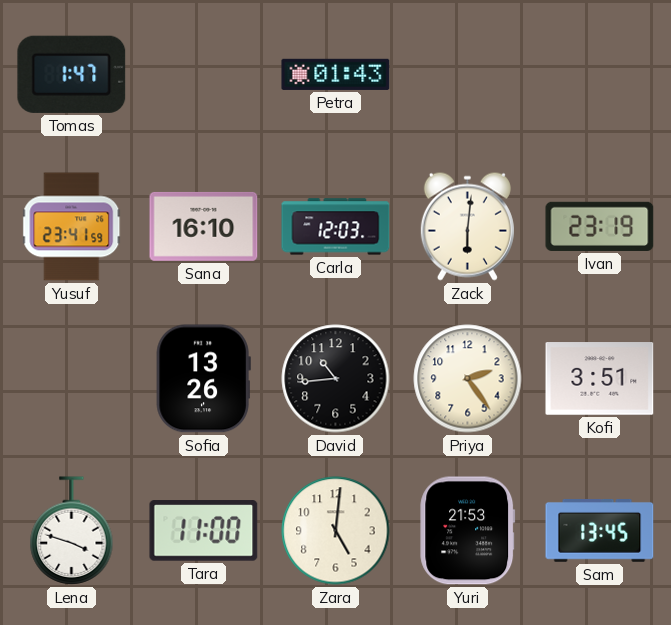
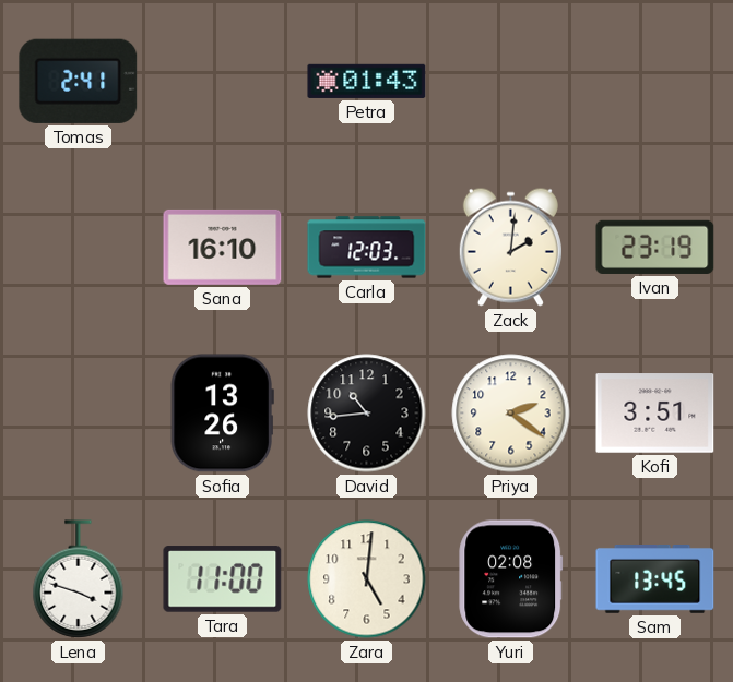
Tomas: 1:47 -> 2:41
Yusuf: 23:41 -> none
Zack: 6:01 -> 2:01
Priya: 2:24 -> 2:21
Yuri: 21:53 -> 02:08
